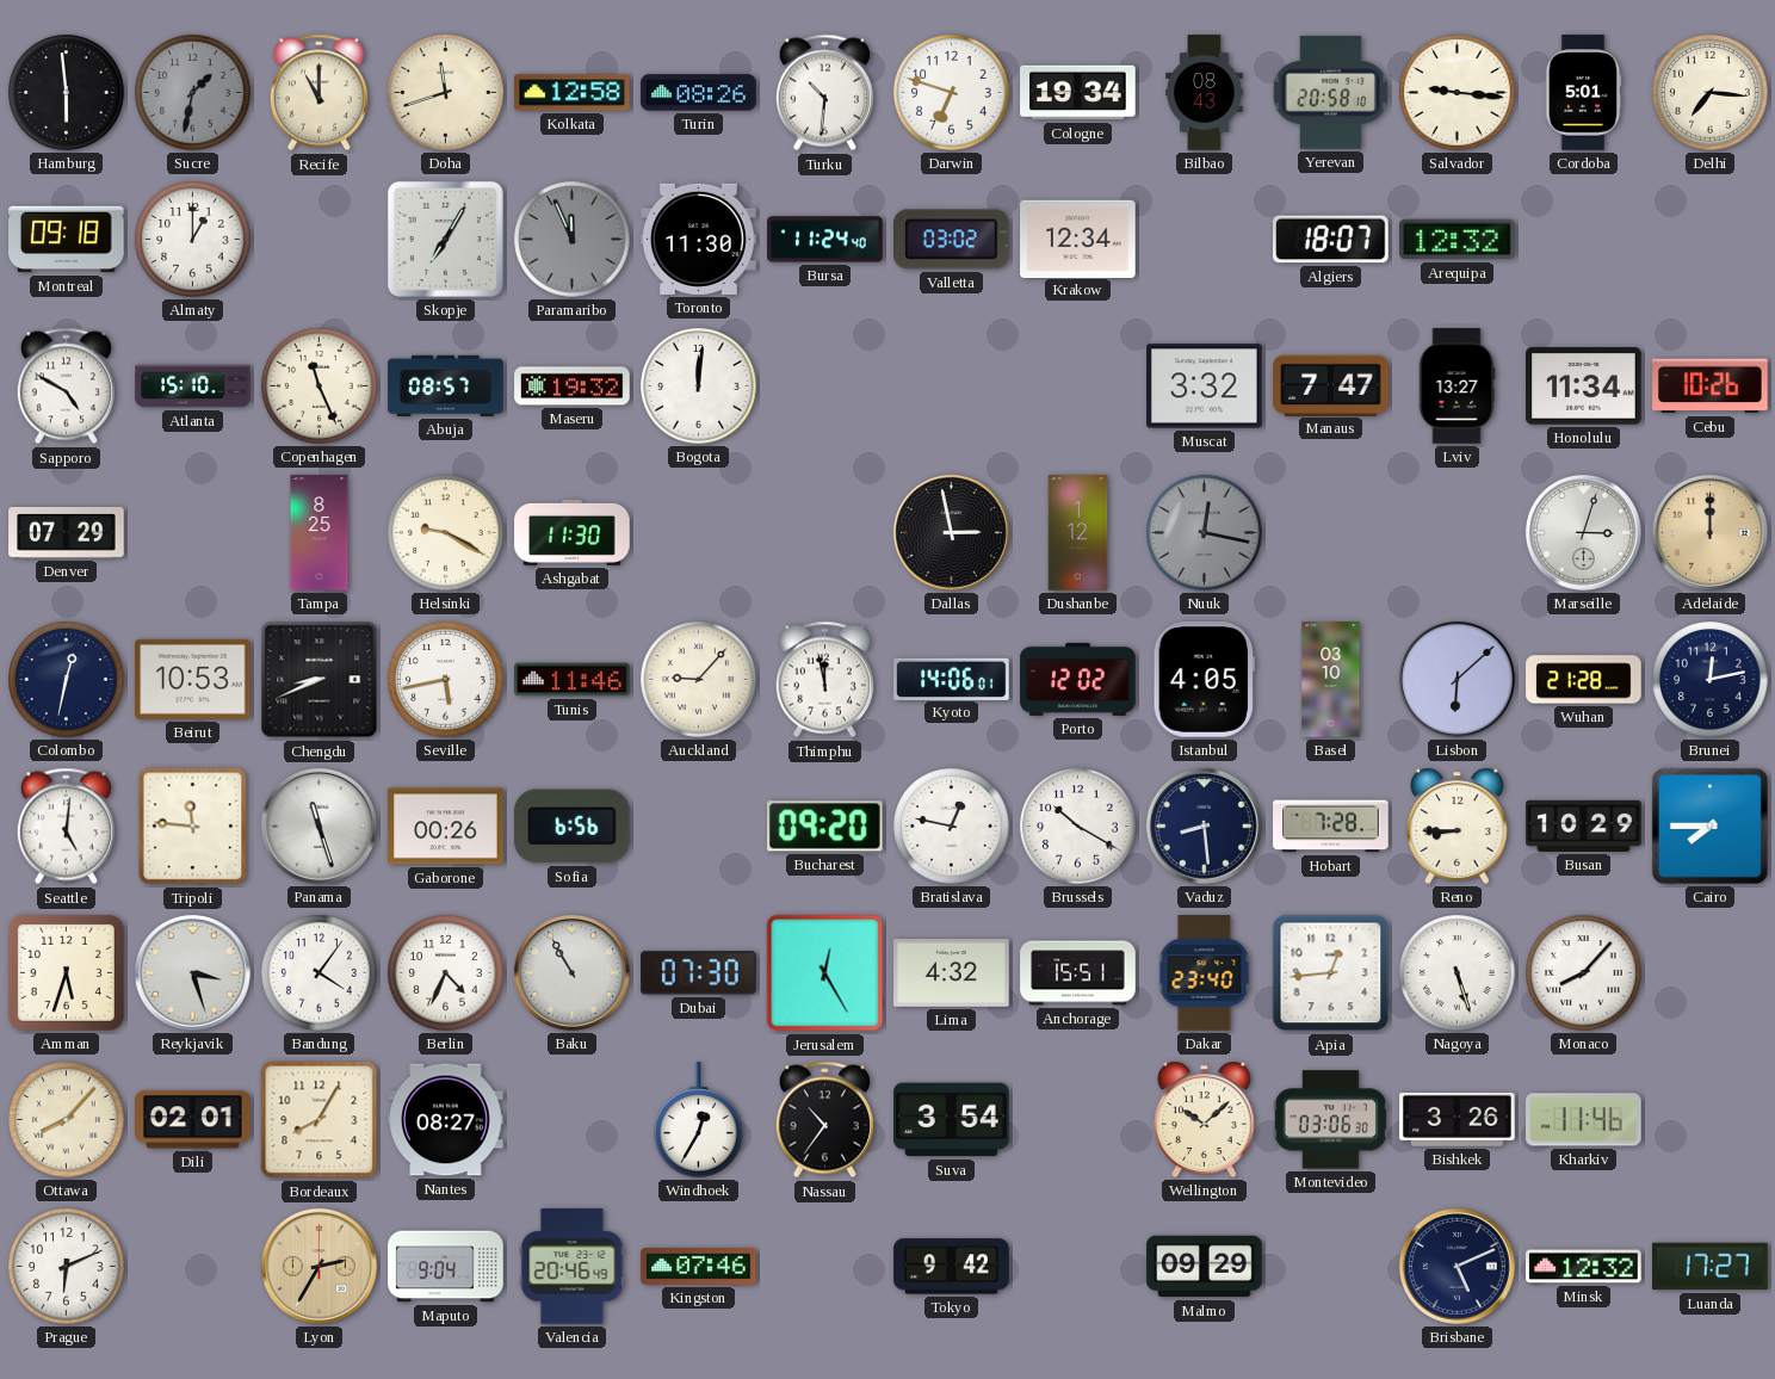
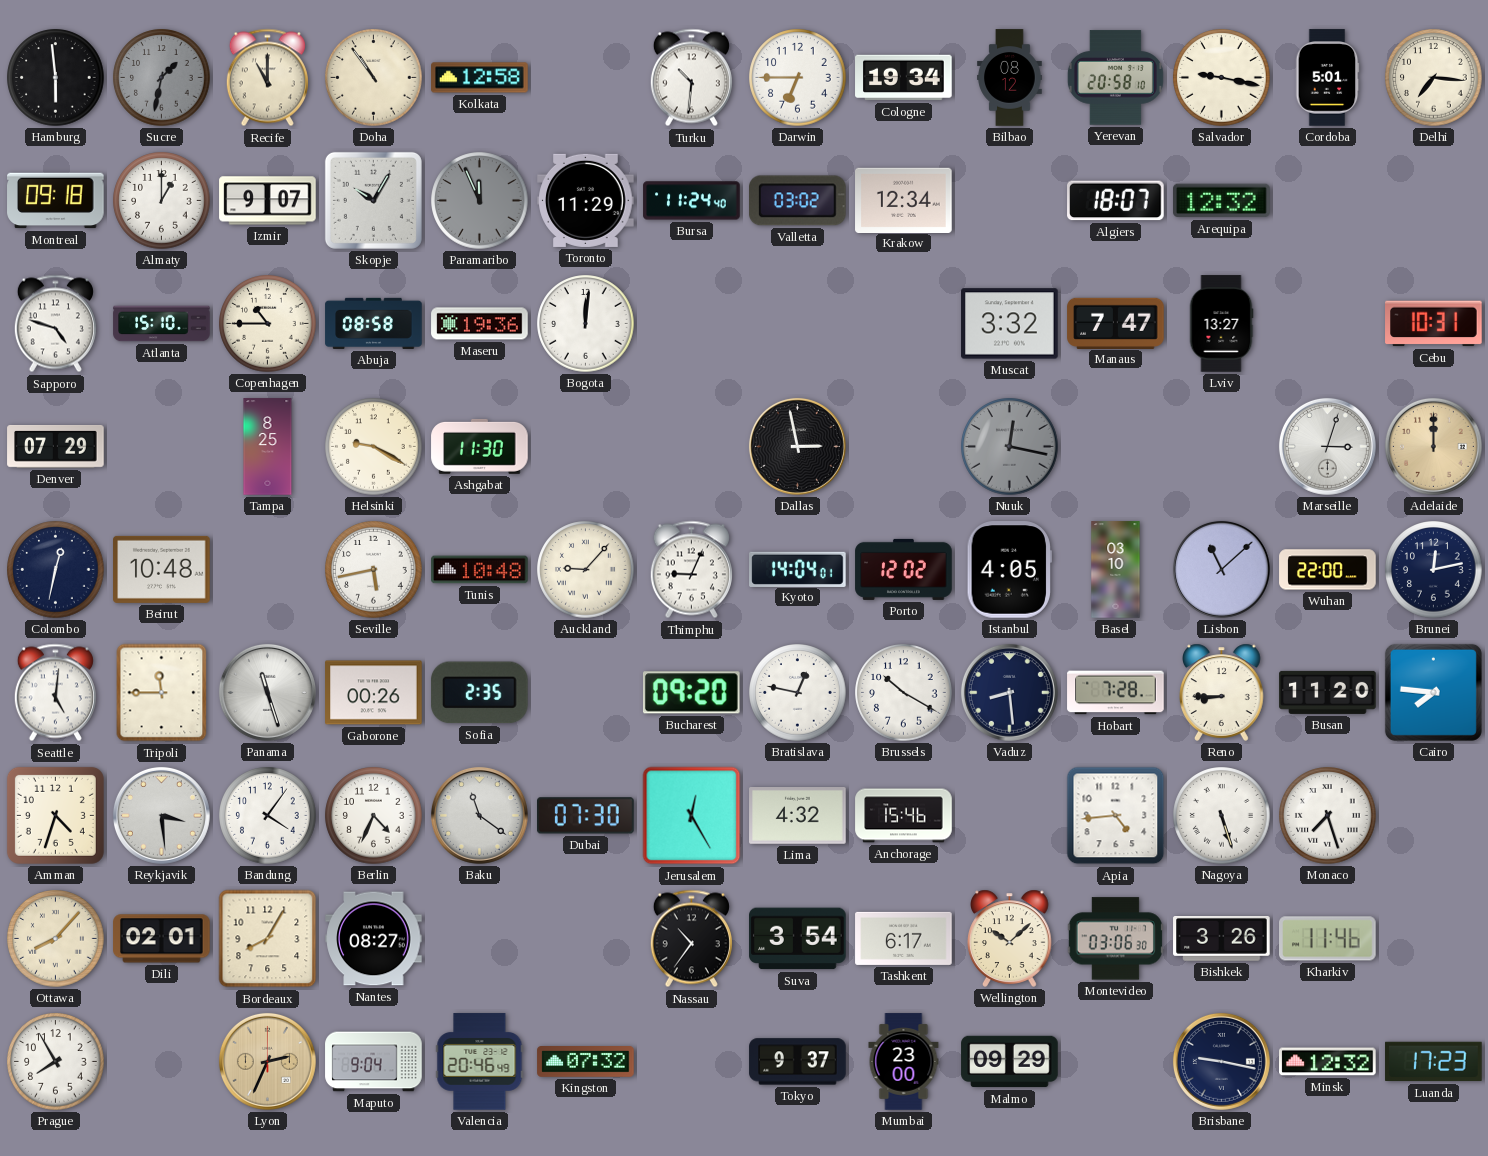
Doha: 11:42 -> 10:54
Turin: 08:26 -> none
Darwin: 6:48 -> 6:45
Bilbao: 08:43 -> 08:12
Salvador: 9:16 -> 9:17
Izmir: none -> 9:07
Skopje: 7:05 -> 10:05
Toronto: 11:30 -> 11:29
Sapporo: 4:50 -> 4:48
Copenhagen: 11:26 -> 10:45
Abuja: 08:57 -> 08:58
Maseru: 19:32 -> 19:36
Honolulu: 11:34 -> none
Cebu: 10:26 -> 10:31
Dushanbe: 1:12 -> none
Beirut: 10:53 -> 10:48
Chengdu: 8:41 -> none
Tunis: 11:46 -> 10:48
Thimphu: 11:58 -> 9:04
Kyoto: 14:06 -> 14:04
Lisbon: 6:08 -> 11:08
Wuhan: 21:28 -> 22:00
Tripoli: 11:46 -> 11:45
Sofia: 6:56 -> 2:35
Busan: 10:29 -> 11:20
Cairo: 7:45 -> 7:46
Amman: 5:33 -> 4:33
Reykjavik: 3:27 -> 3:29
Baku: 10:55 -> 11:21
Anchorage: 15:51 -> 15:46
Dakar: 23:40 -> none
Apia: 12:44 -> 4:44
Monaco: 8:07 -> 7:27
Windhoek: 12:35 -> none
Tashkent: none -> 6:17
Prague: 6:11 -> 7:55
Lyon: 2:35 -> 2:34
Kingston: 07:46 -> 07:32
Tokyo: 9:42 -> 9:37
Mumbai: none -> 23:00
Brisbane: 5:11 -> 9:17
Luanda: 17:27 -> 17:23
